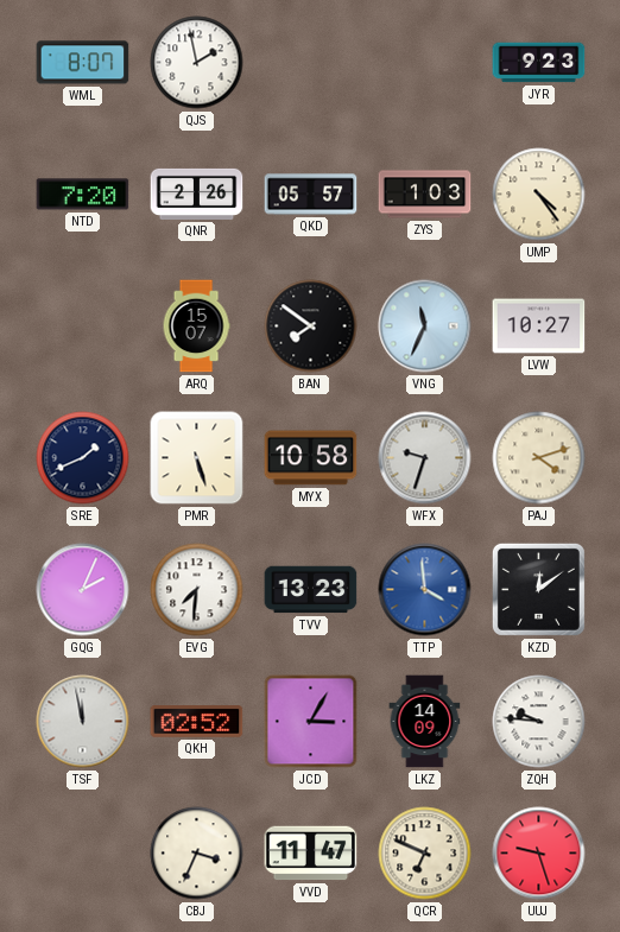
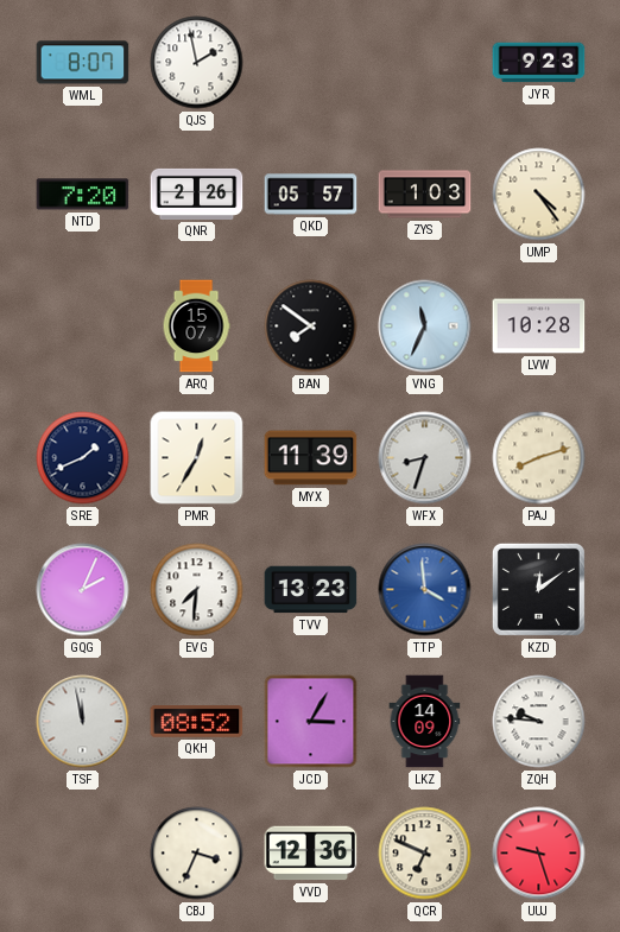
LVW: 10:27 -> 10:28
PMR: 5:27 -> 12:35
MYX: 10:58 -> 11:39
WFX: 9:33 -> 8:33
PAJ: 4:12 -> 8:12
QKH: 02:52 -> 08:52
VVD: 11:47 -> 12:36
